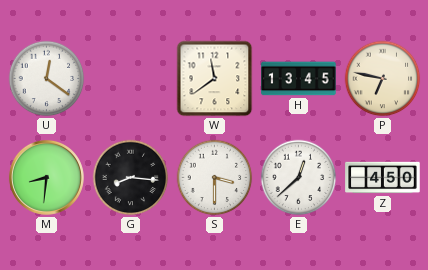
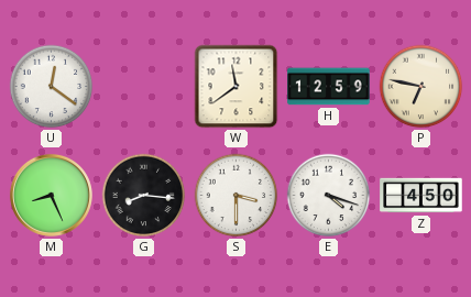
H: 13:45 -> 12:59
M: 8:31 -> 8:26
E: 12:38 -> 4:18
